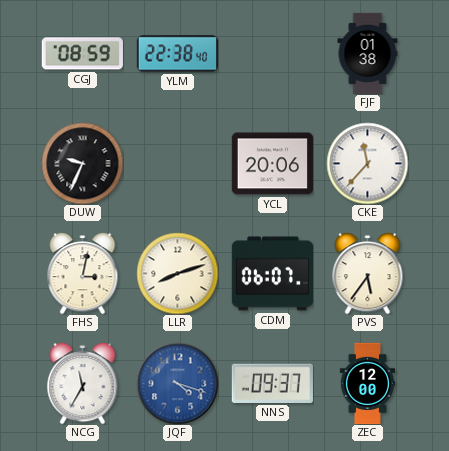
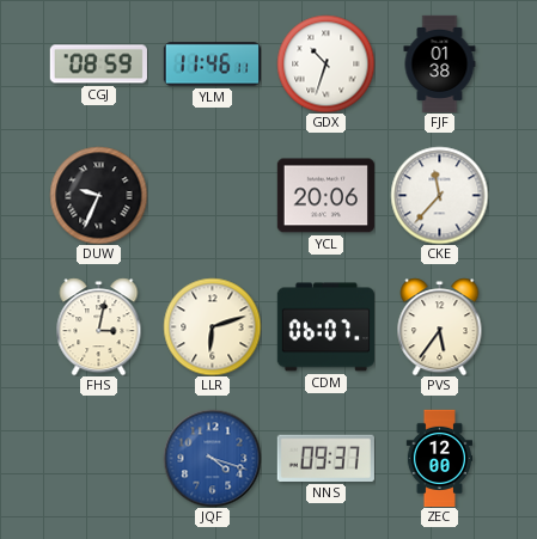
YLM: 22:38 -> 11:46
GDX: none -> 10:33
LLR: 8:12 -> 6:12
NCG: 11:35 -> none
